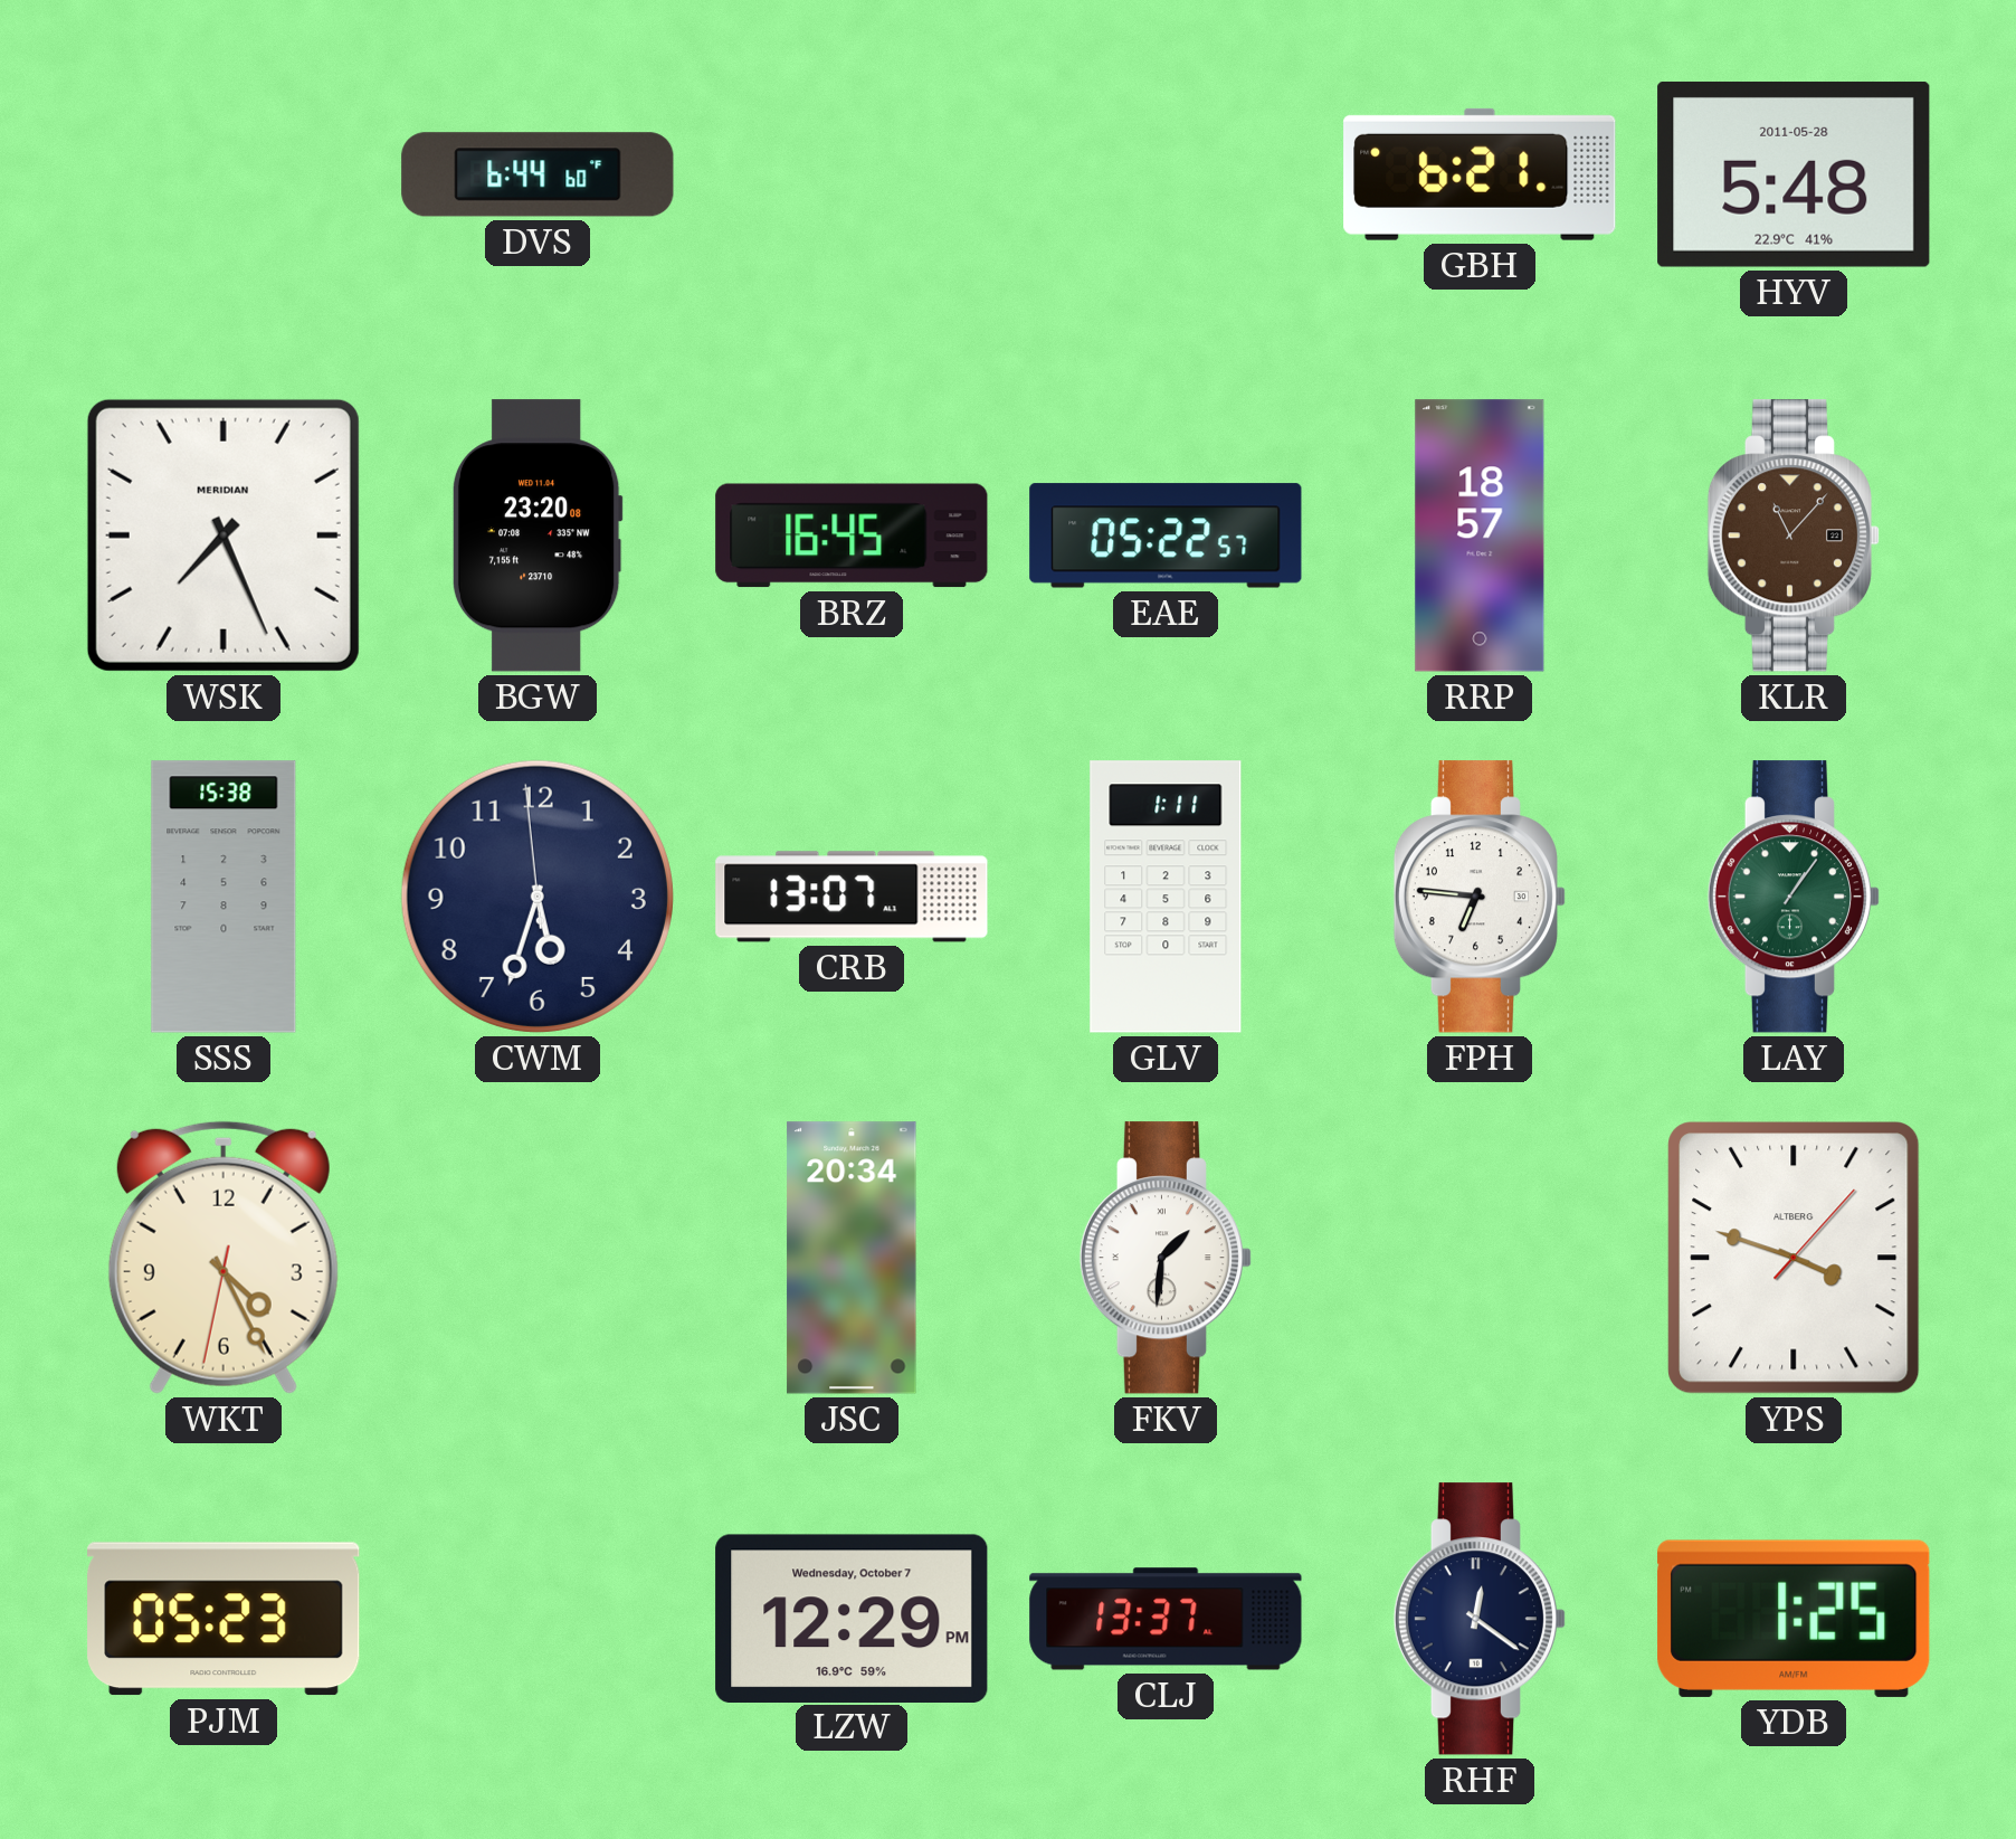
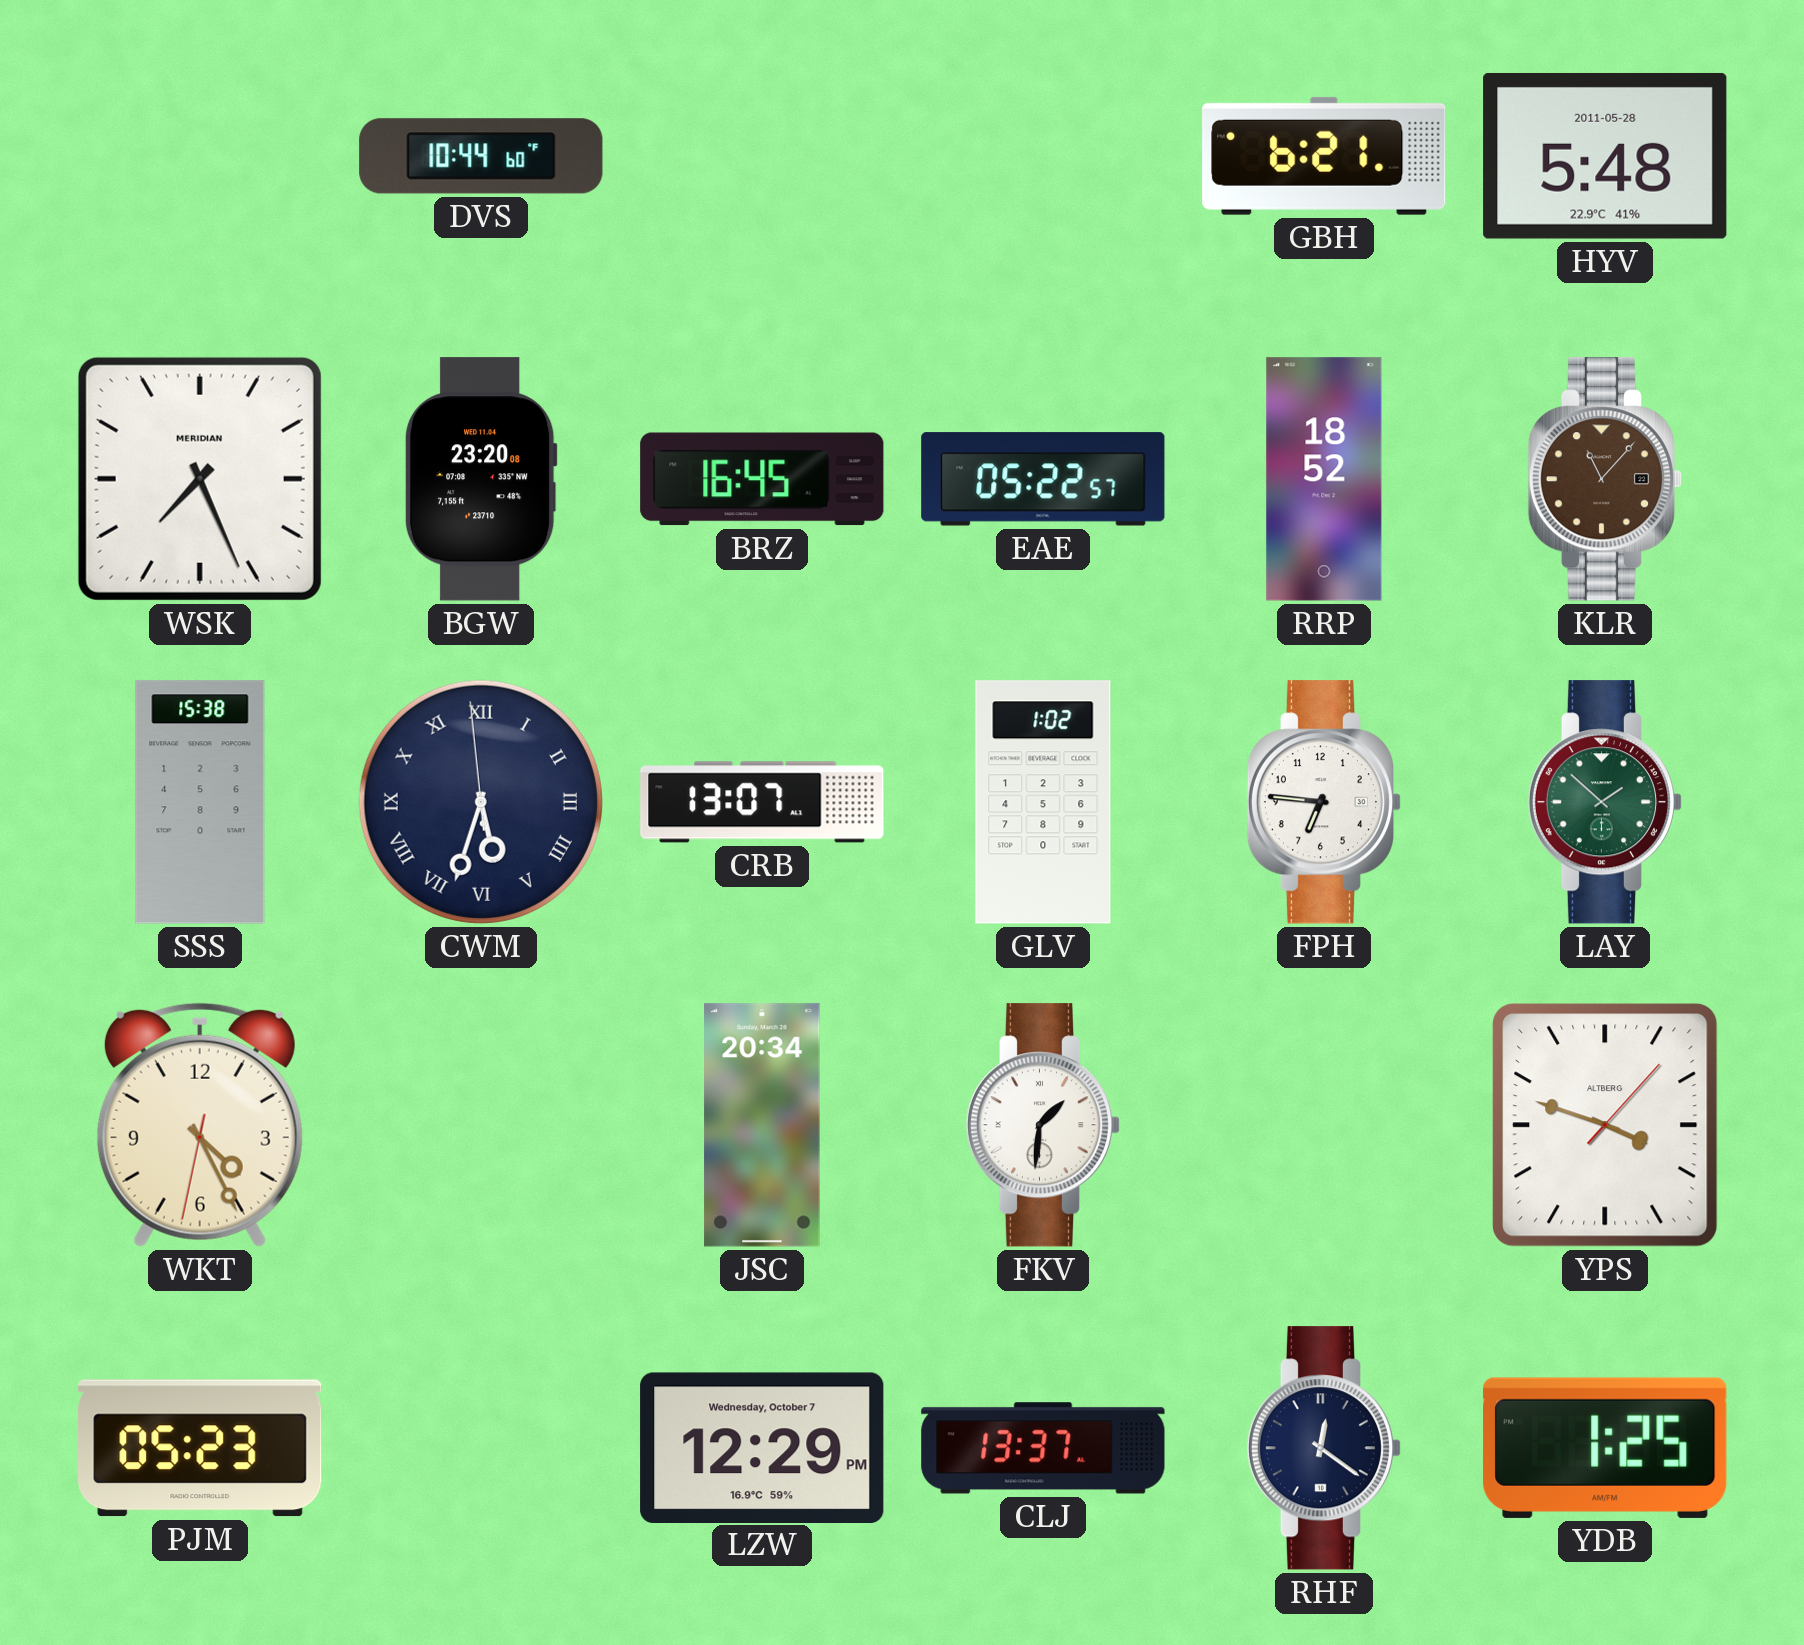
DVS: 6:44 -> 10:44
RRP: 18:57 -> 18:52
CWM numerals: Arabic -> Roman
GLV: 1:11 -> 1:02
LAY: 1:06 -> 1:52
